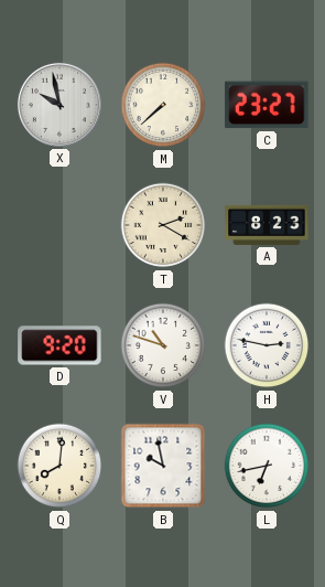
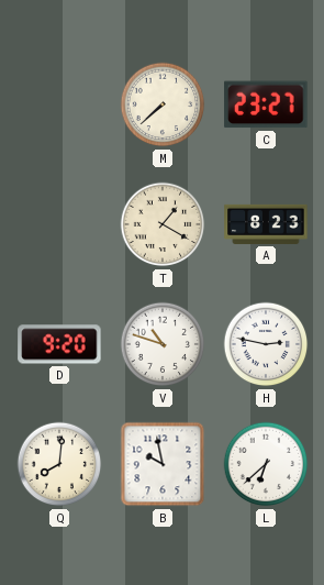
X: 9:58 -> none
T: 2:20 -> 1:20
L: 6:43 -> 6:38
